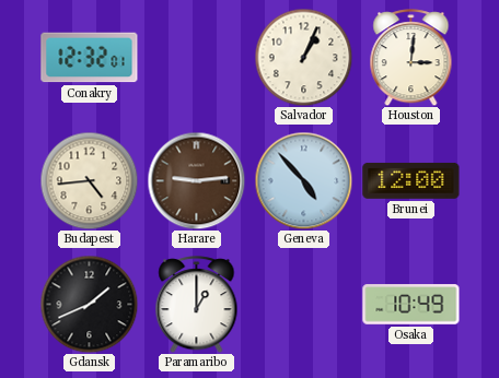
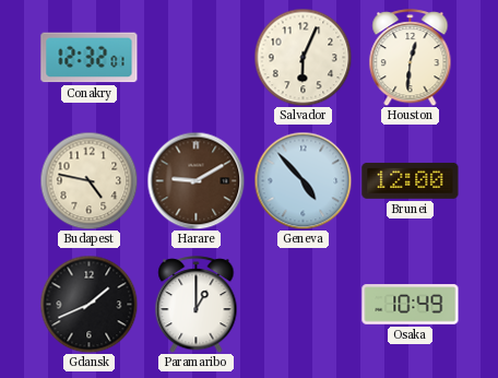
Salvador: 1:04 -> 6:04
Houston: 3:01 -> 12:31
Budapest: 4:44 -> 4:47
Harare: 9:14 -> 9:10
